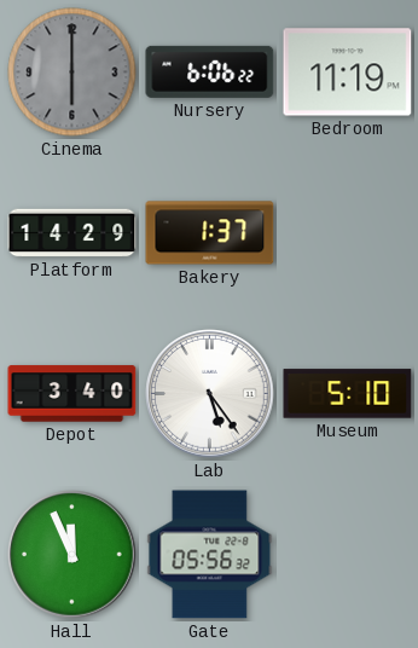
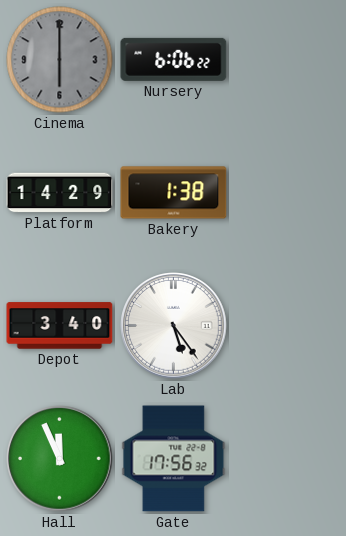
Bedroom: 11:19 -> none
Bakery: 1:37 -> 1:38
Museum: 5:10 -> none
Gate: 05:56 -> 17:56
